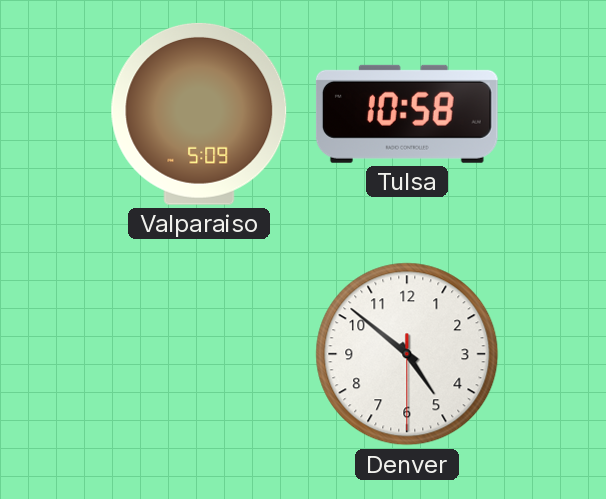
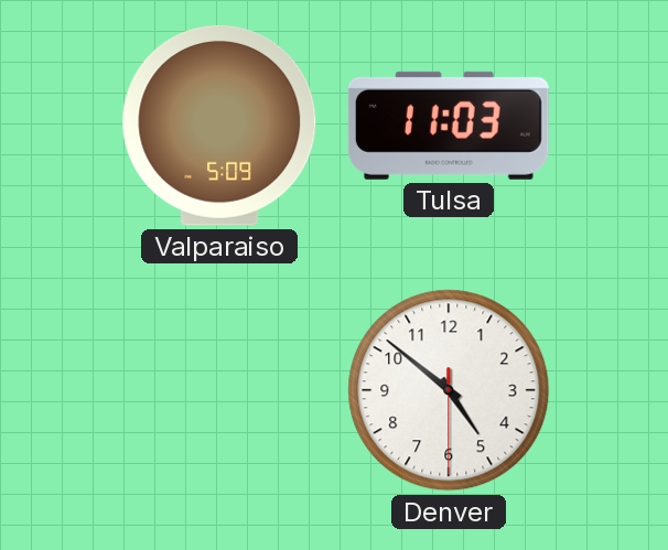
Tulsa: 10:58 -> 11:03
